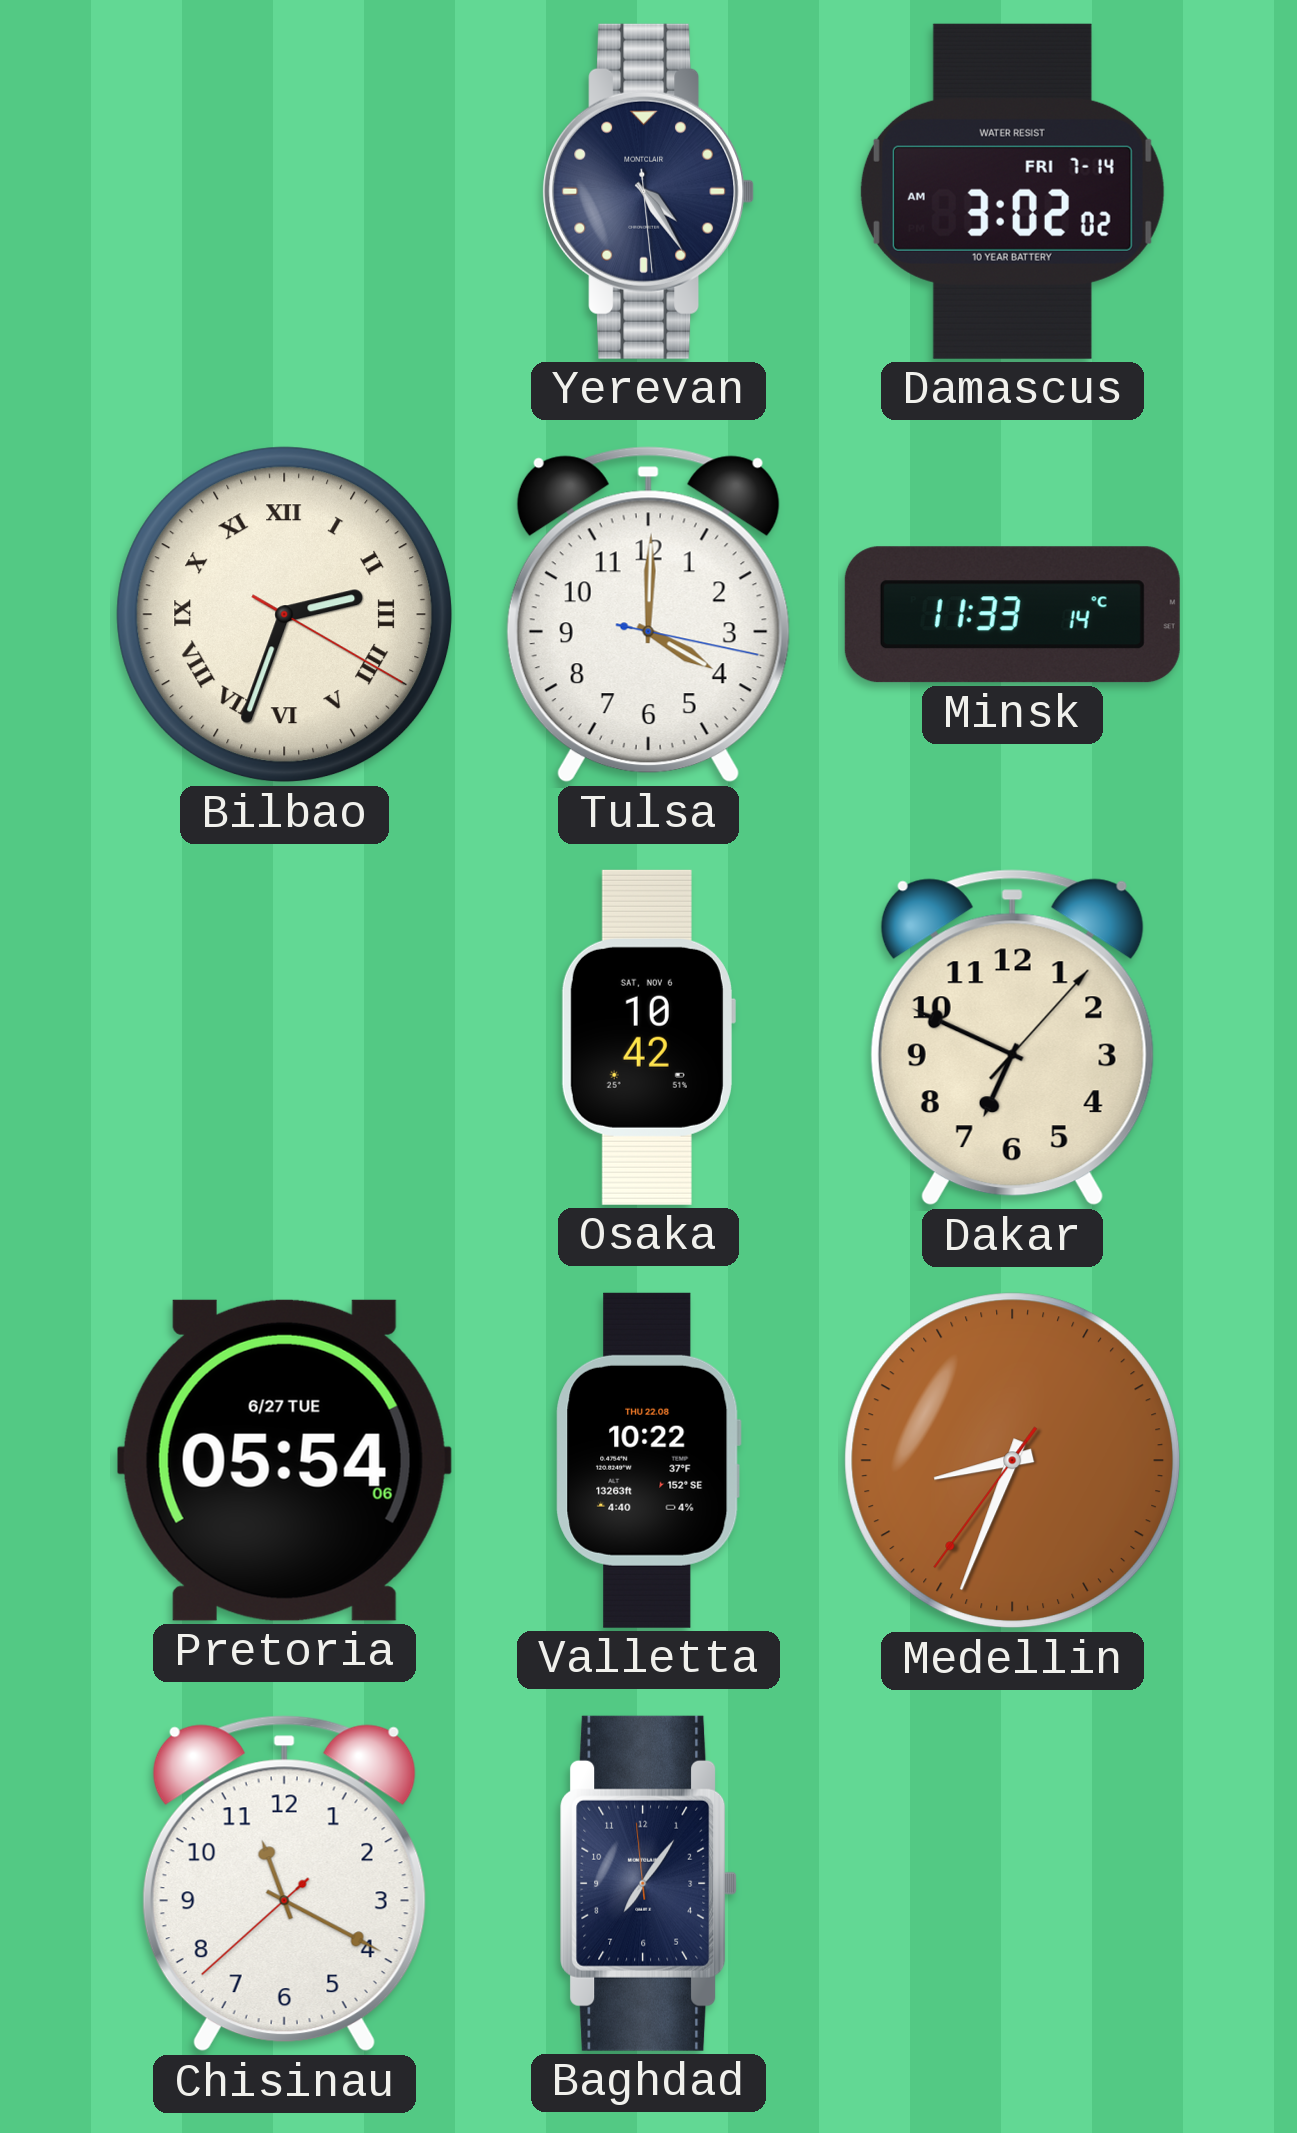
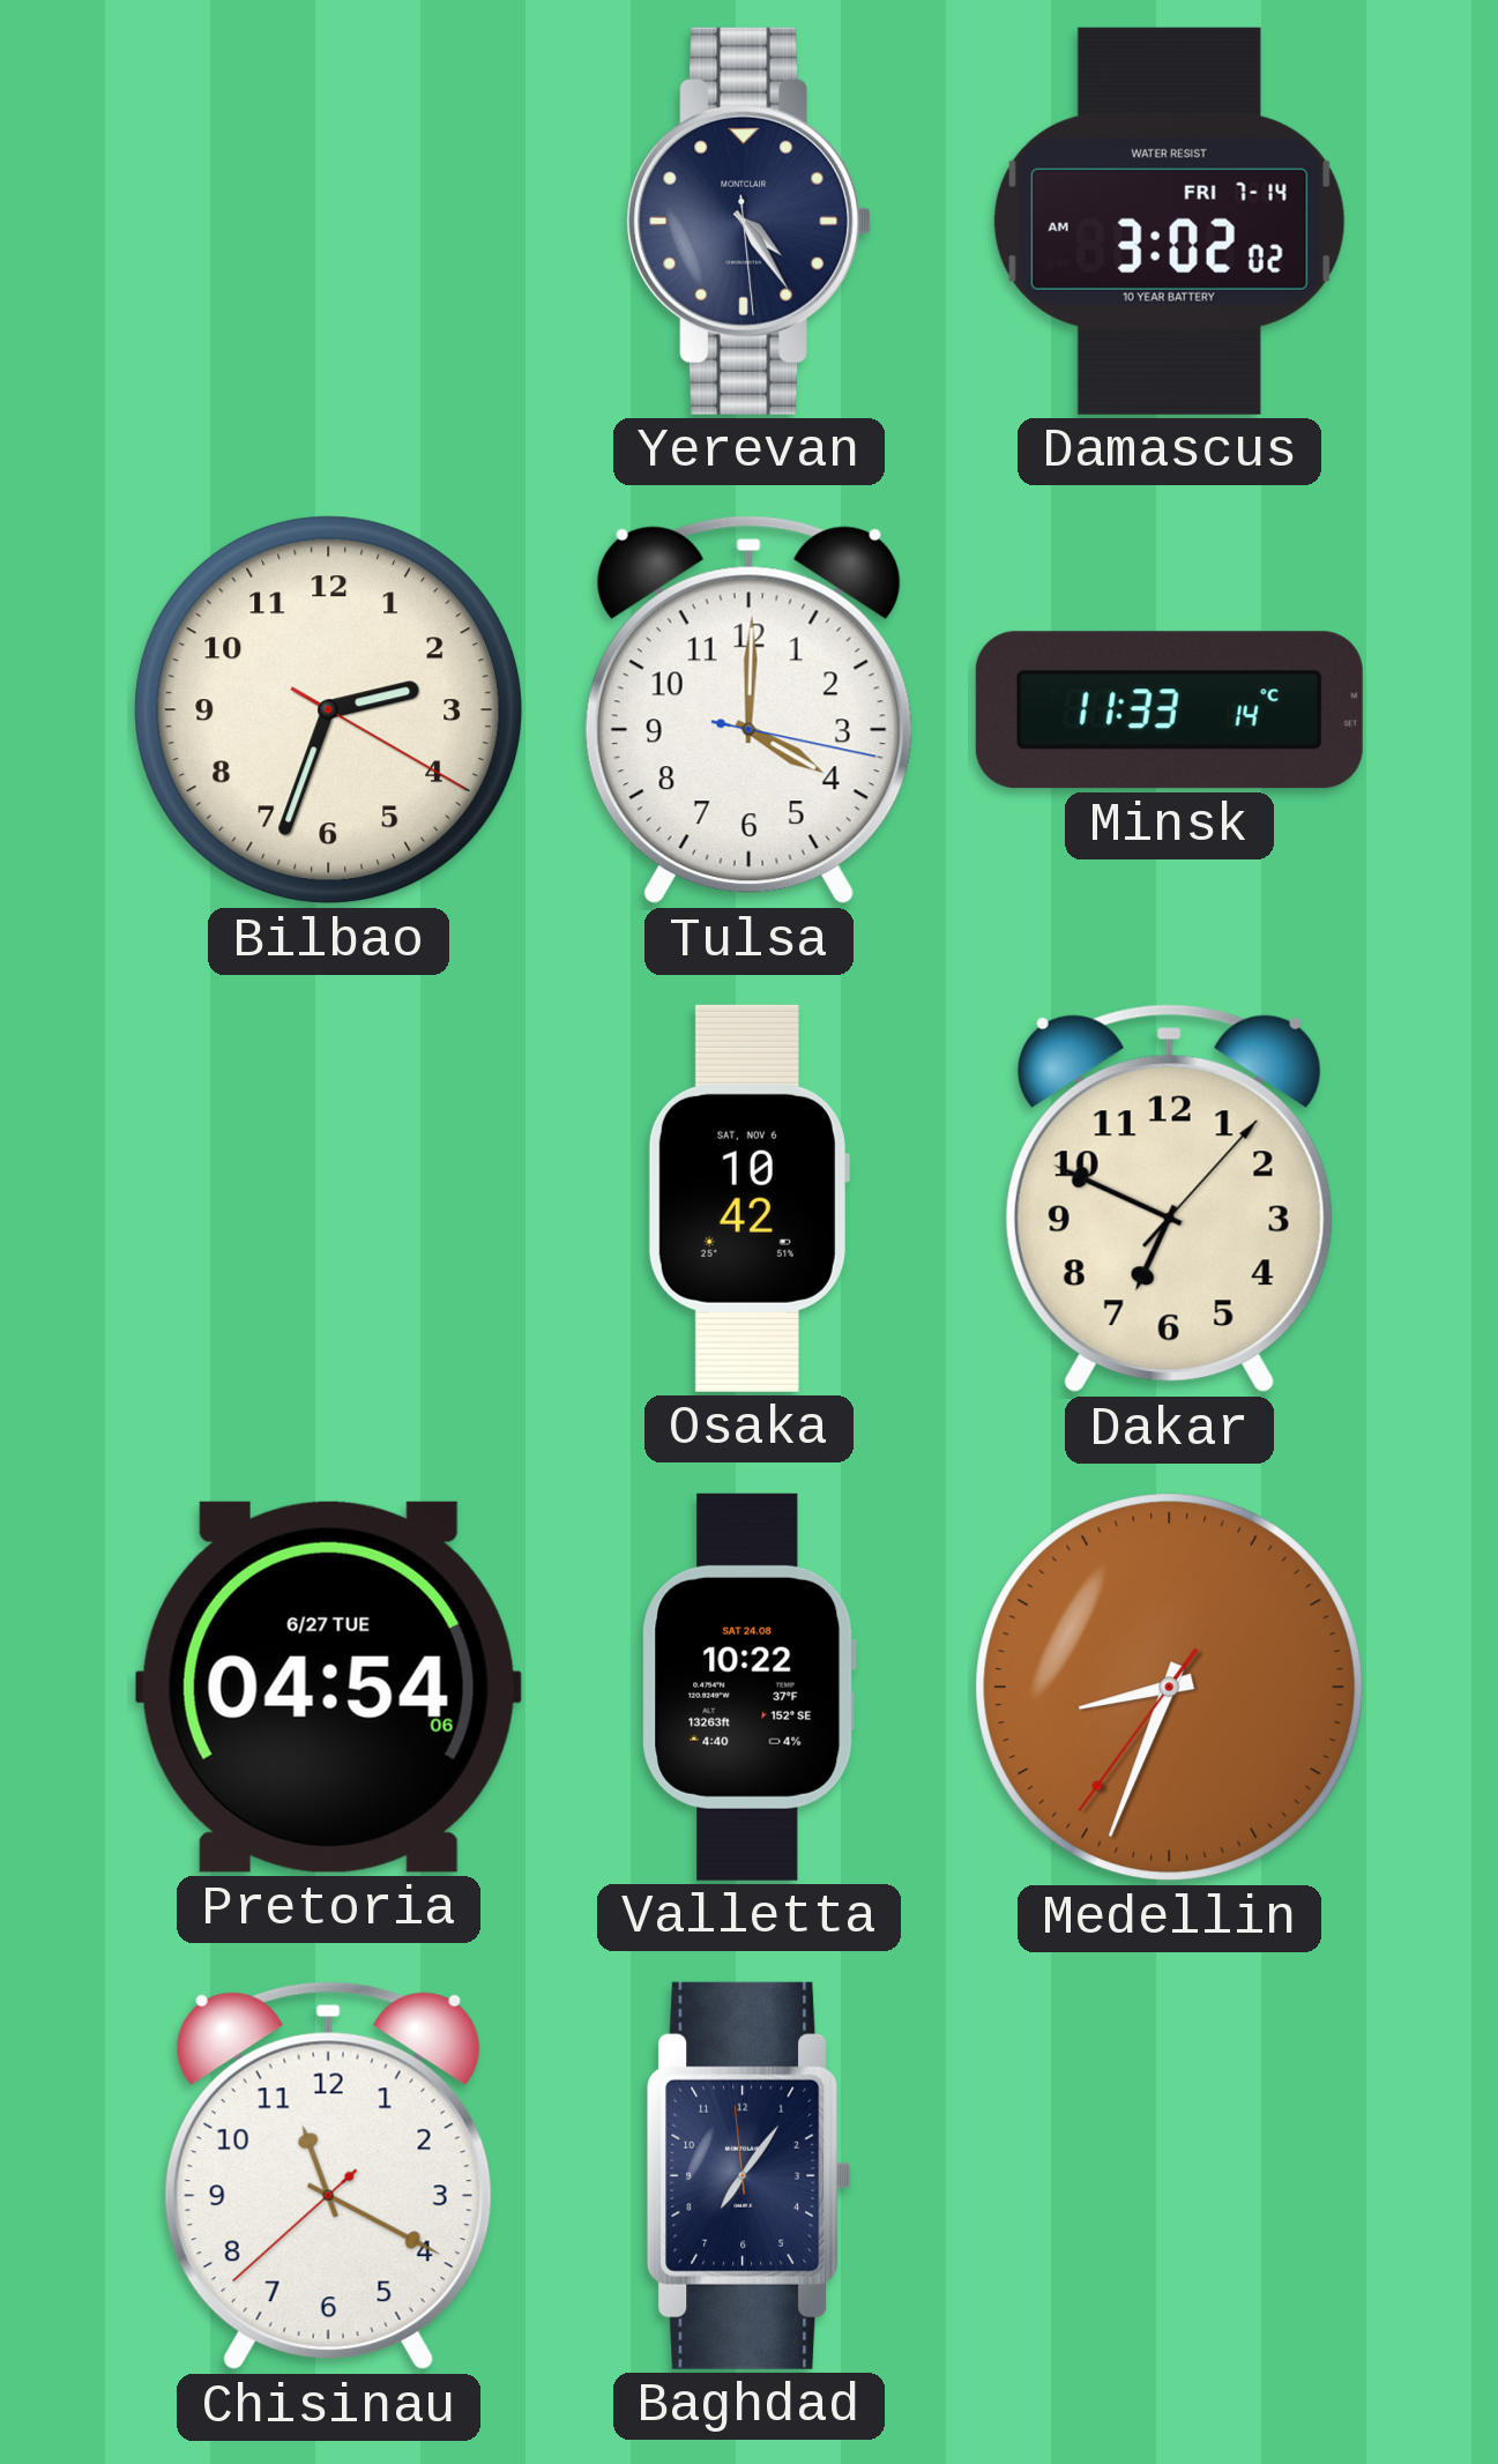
Bilbao numerals: Roman -> Arabic
Pretoria: 05:54 -> 04:54
Valletta date: THU 22.08 -> SAT 24.08
